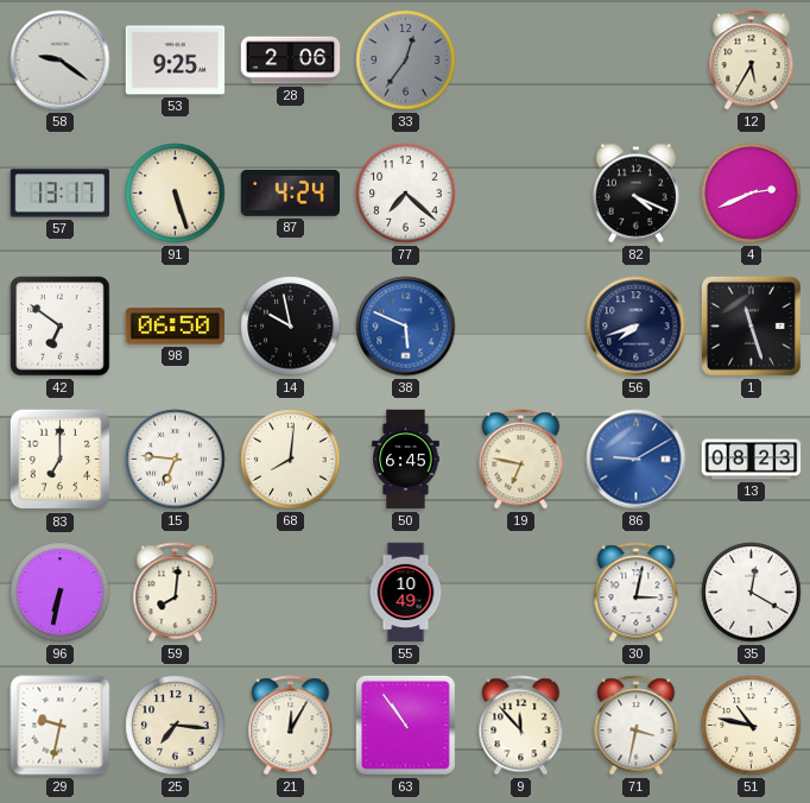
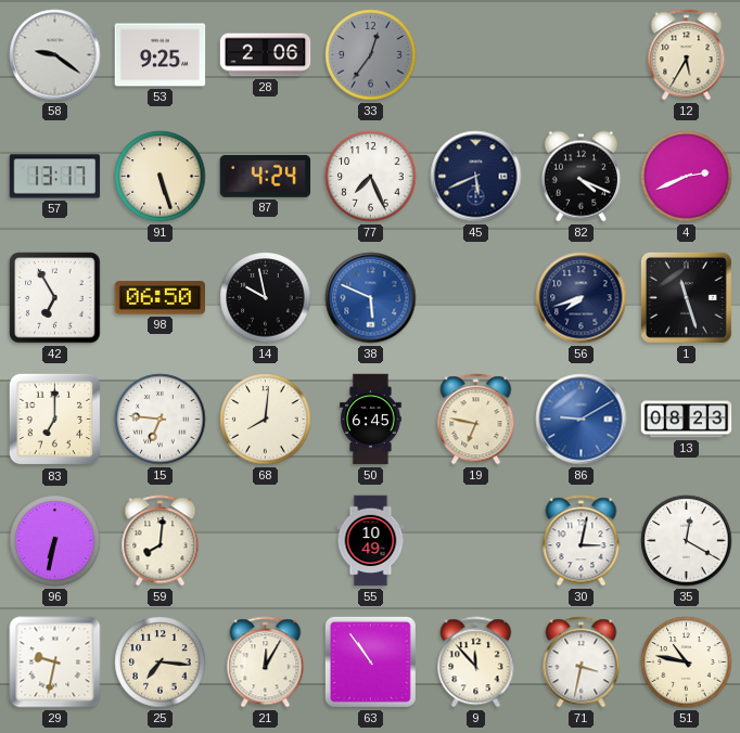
77: 7:22 -> 7:26
45: none -> 5:41
42: 6:51 -> 6:55
